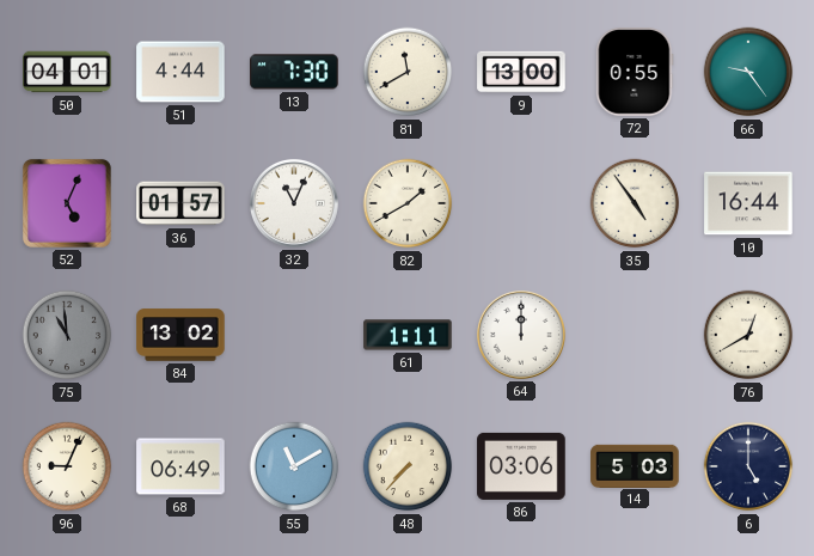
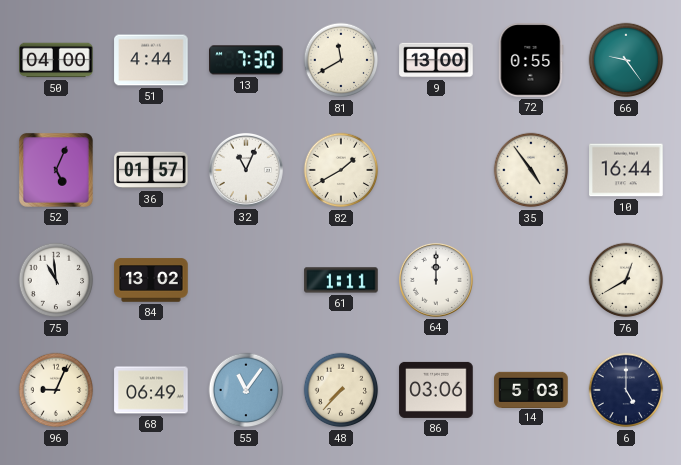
50: 04:01 -> 04:00
75 dial: grey -> white
55: 11:10 -> 11:06
